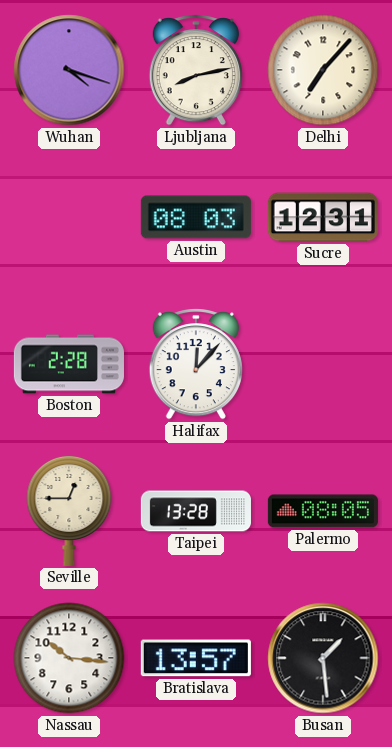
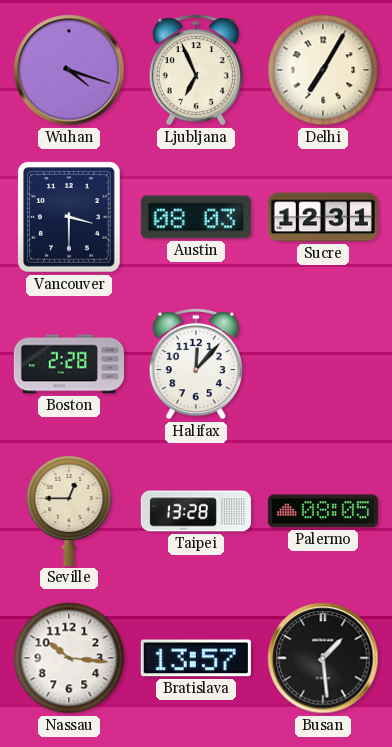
Ljubljana: 8:13 -> 6:56
Delhi: 7:07 -> 7:05
Vancouver: none -> 3:30
